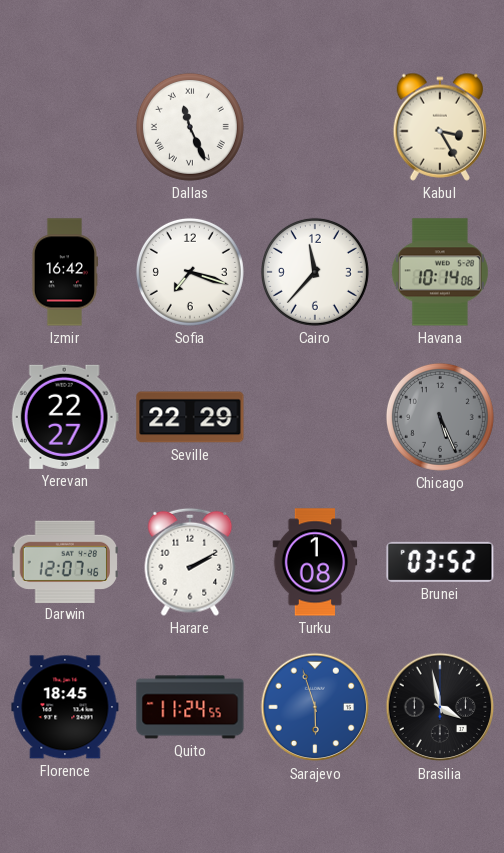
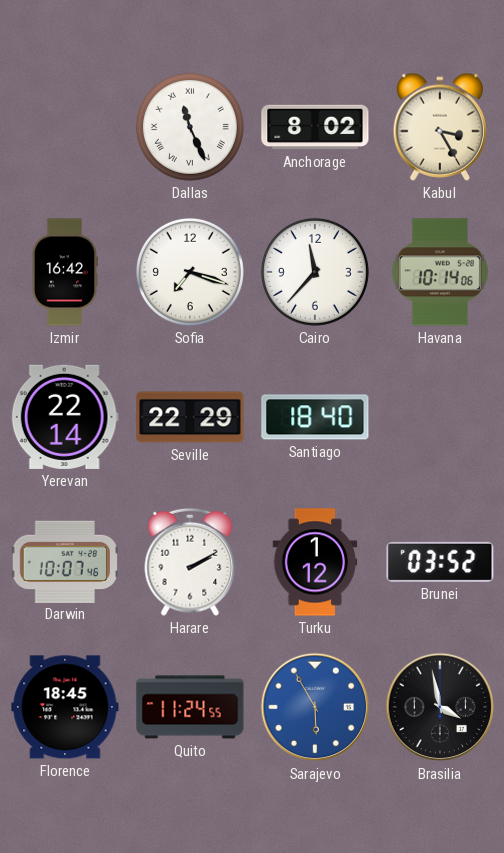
Anchorage: none -> 8:02
Yerevan: 22:27 -> 22:14
Santiago: none -> 18:40
Chicago: 5:26 -> none
Darwin: 12:07 -> 10:07
Turku: 1:08 -> 1:12
Sarajevo: 5:57 -> 5:55
